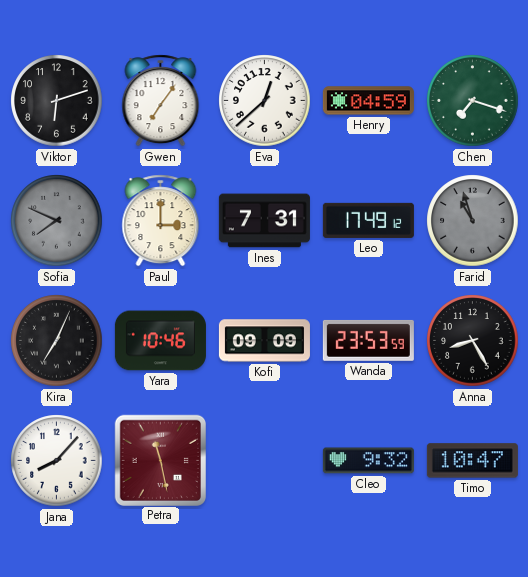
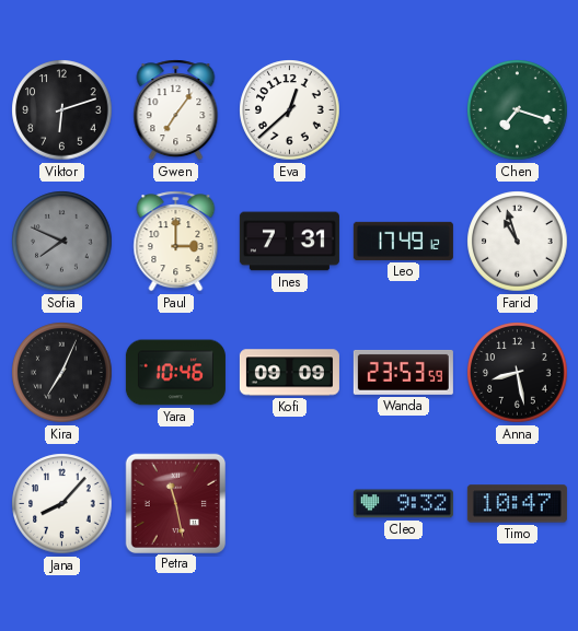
Henry: 04:59 -> none
Farid dial: grey -> white
Anna: 8:25 -> 8:28
